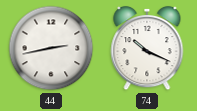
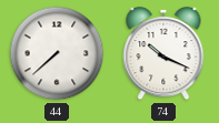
44: 2:43 -> 7:38
